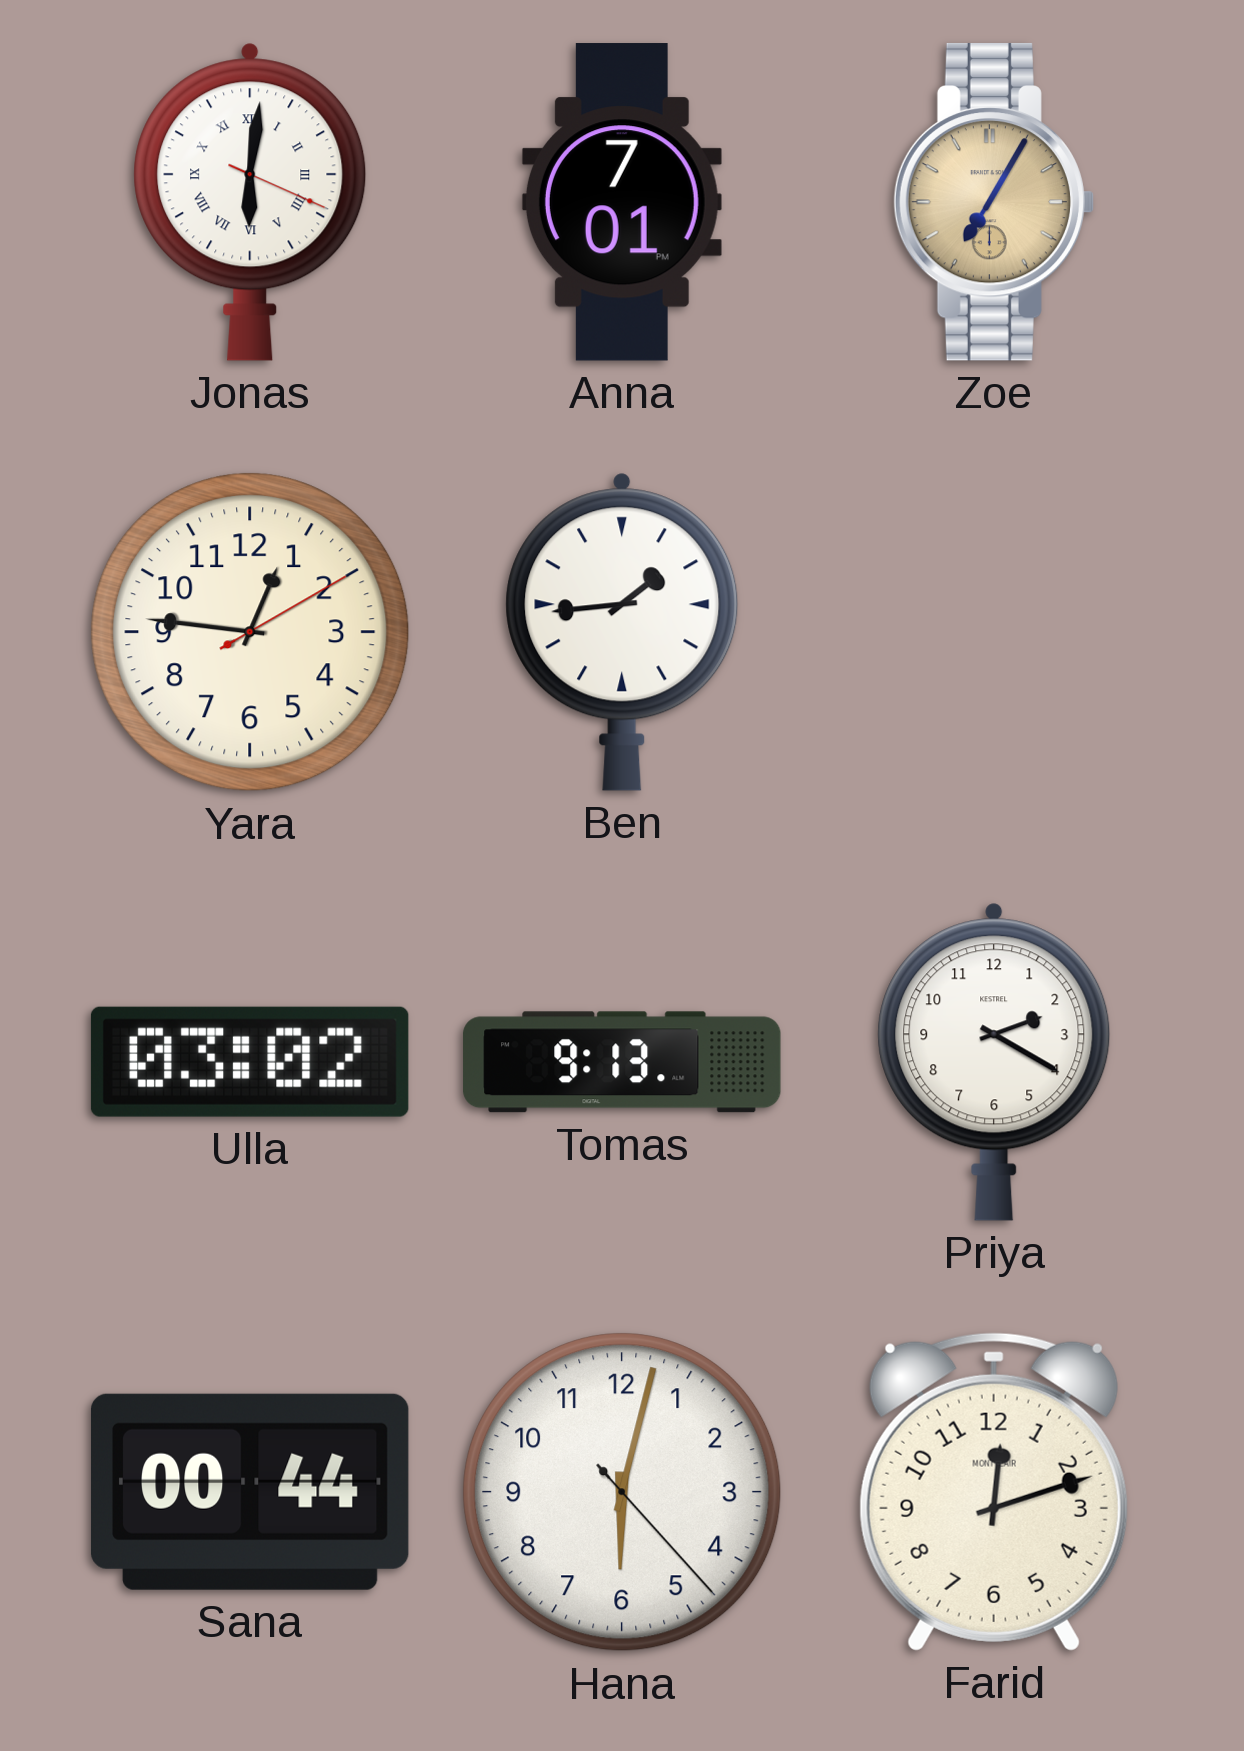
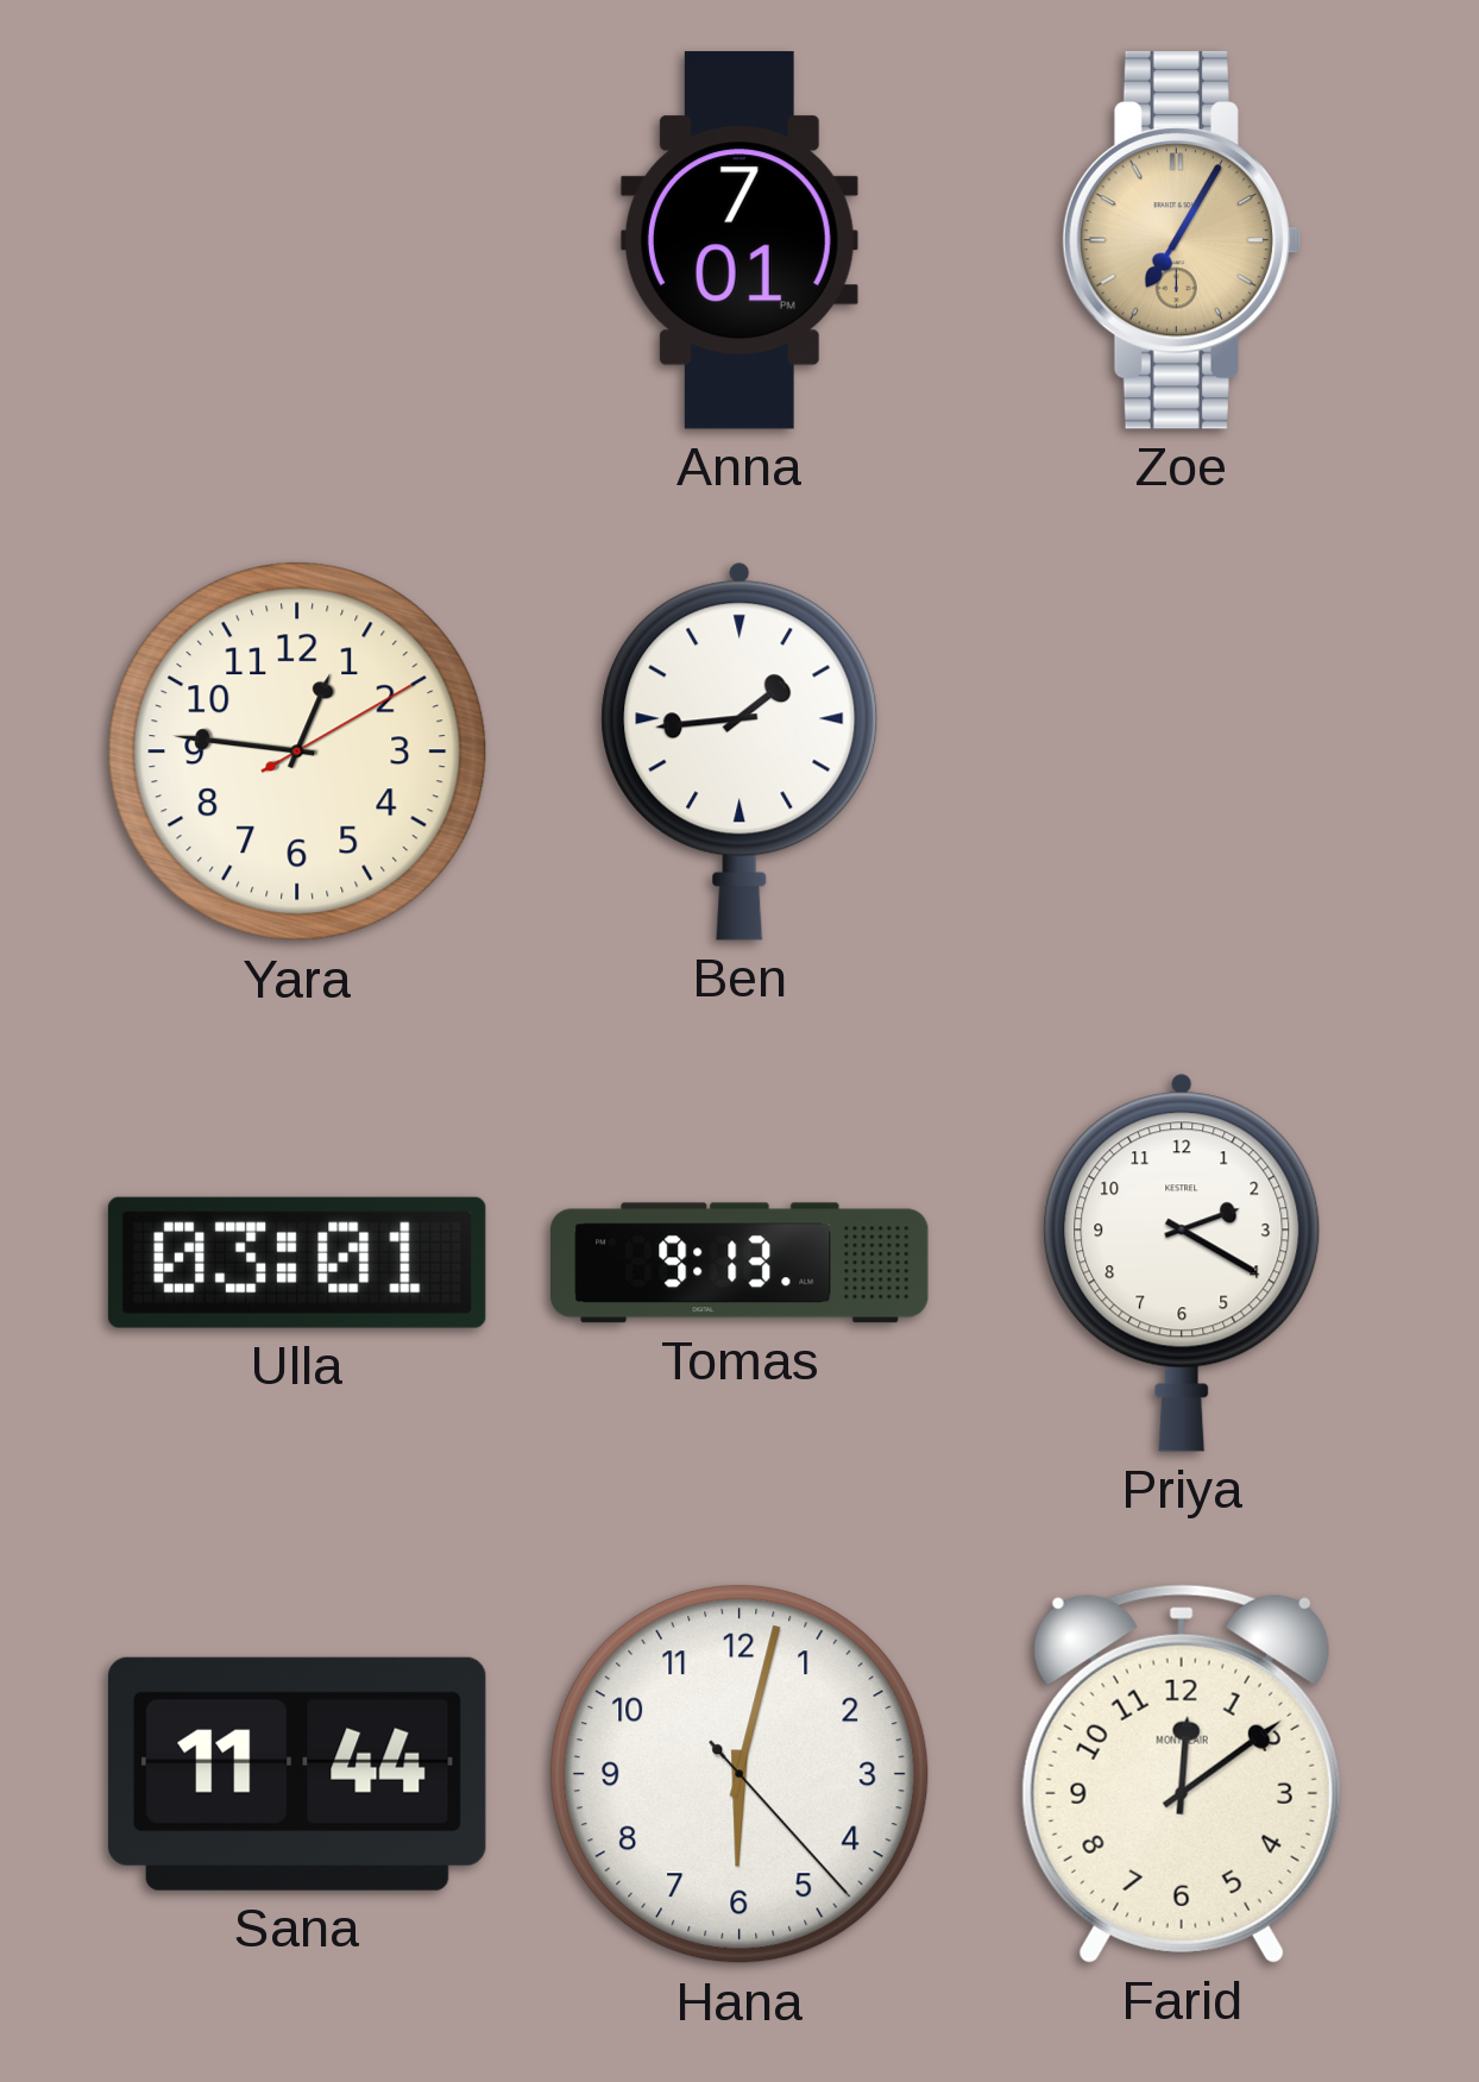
Jonas: 6:01 -> none
Ulla: 03:02 -> 03:01
Sana: 00:44 -> 11:44
Farid: 12:12 -> 12:09
